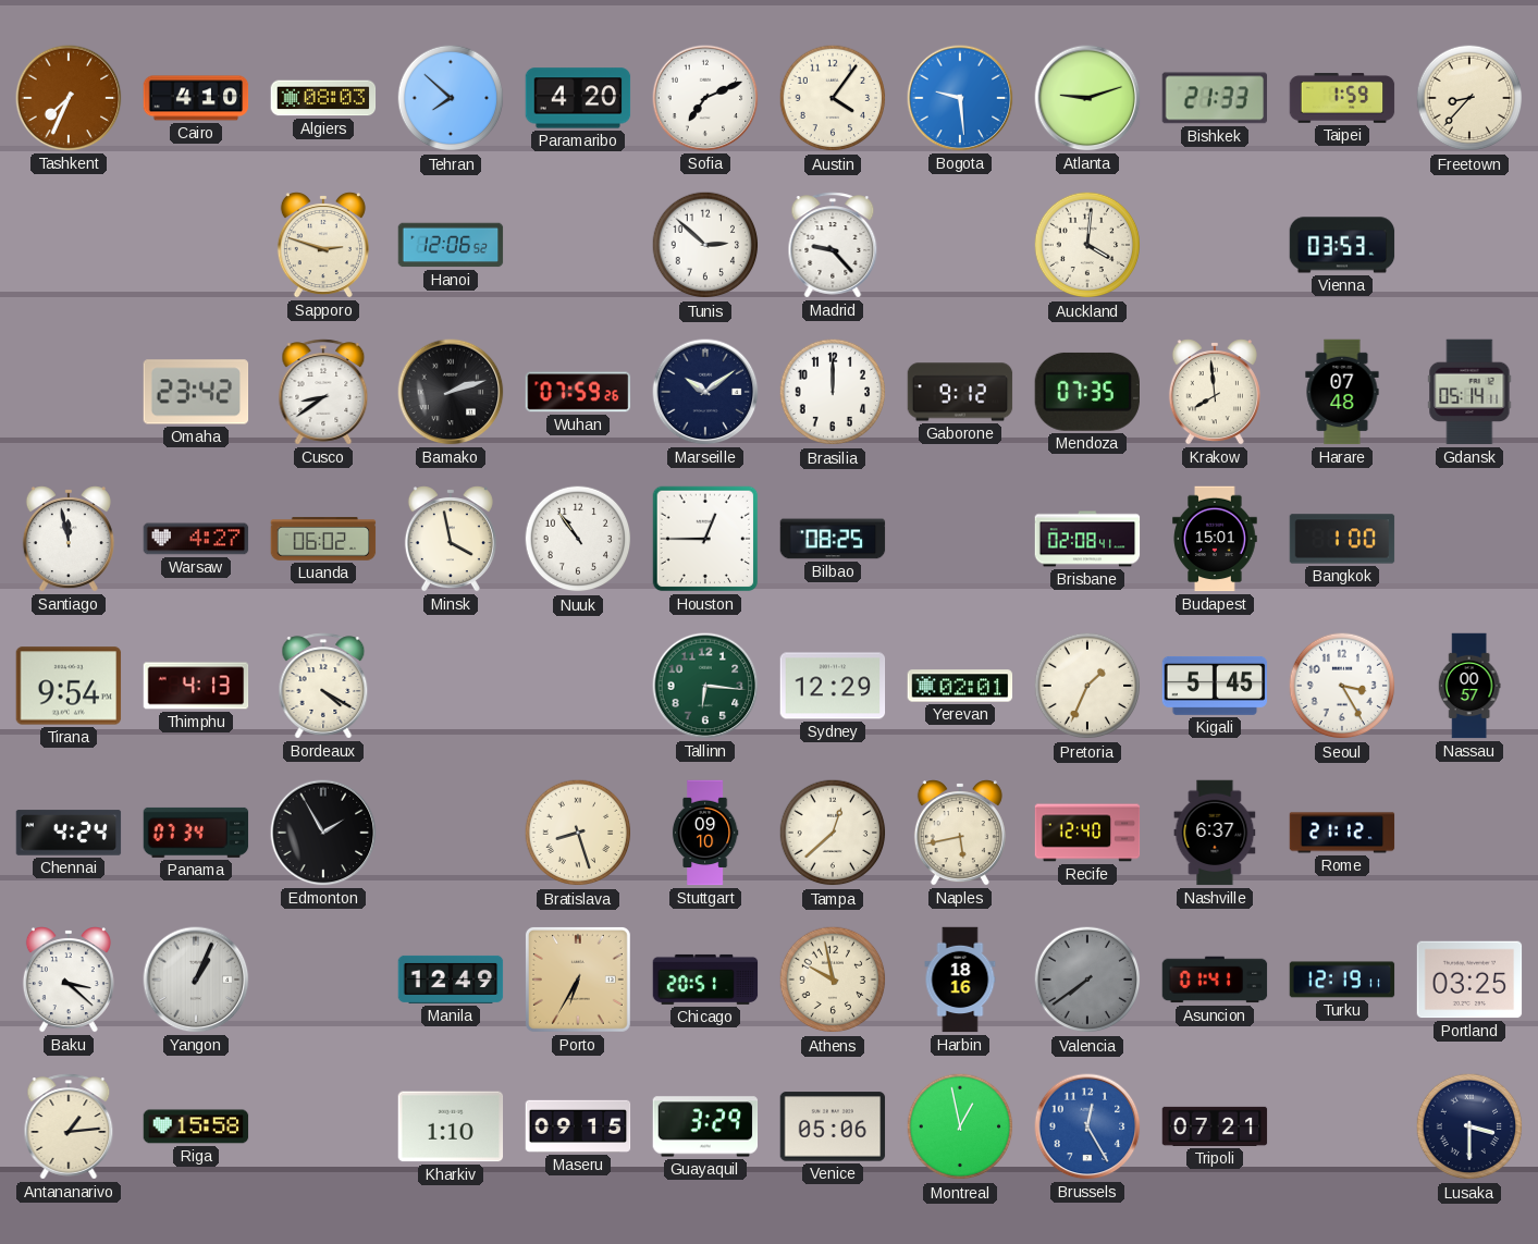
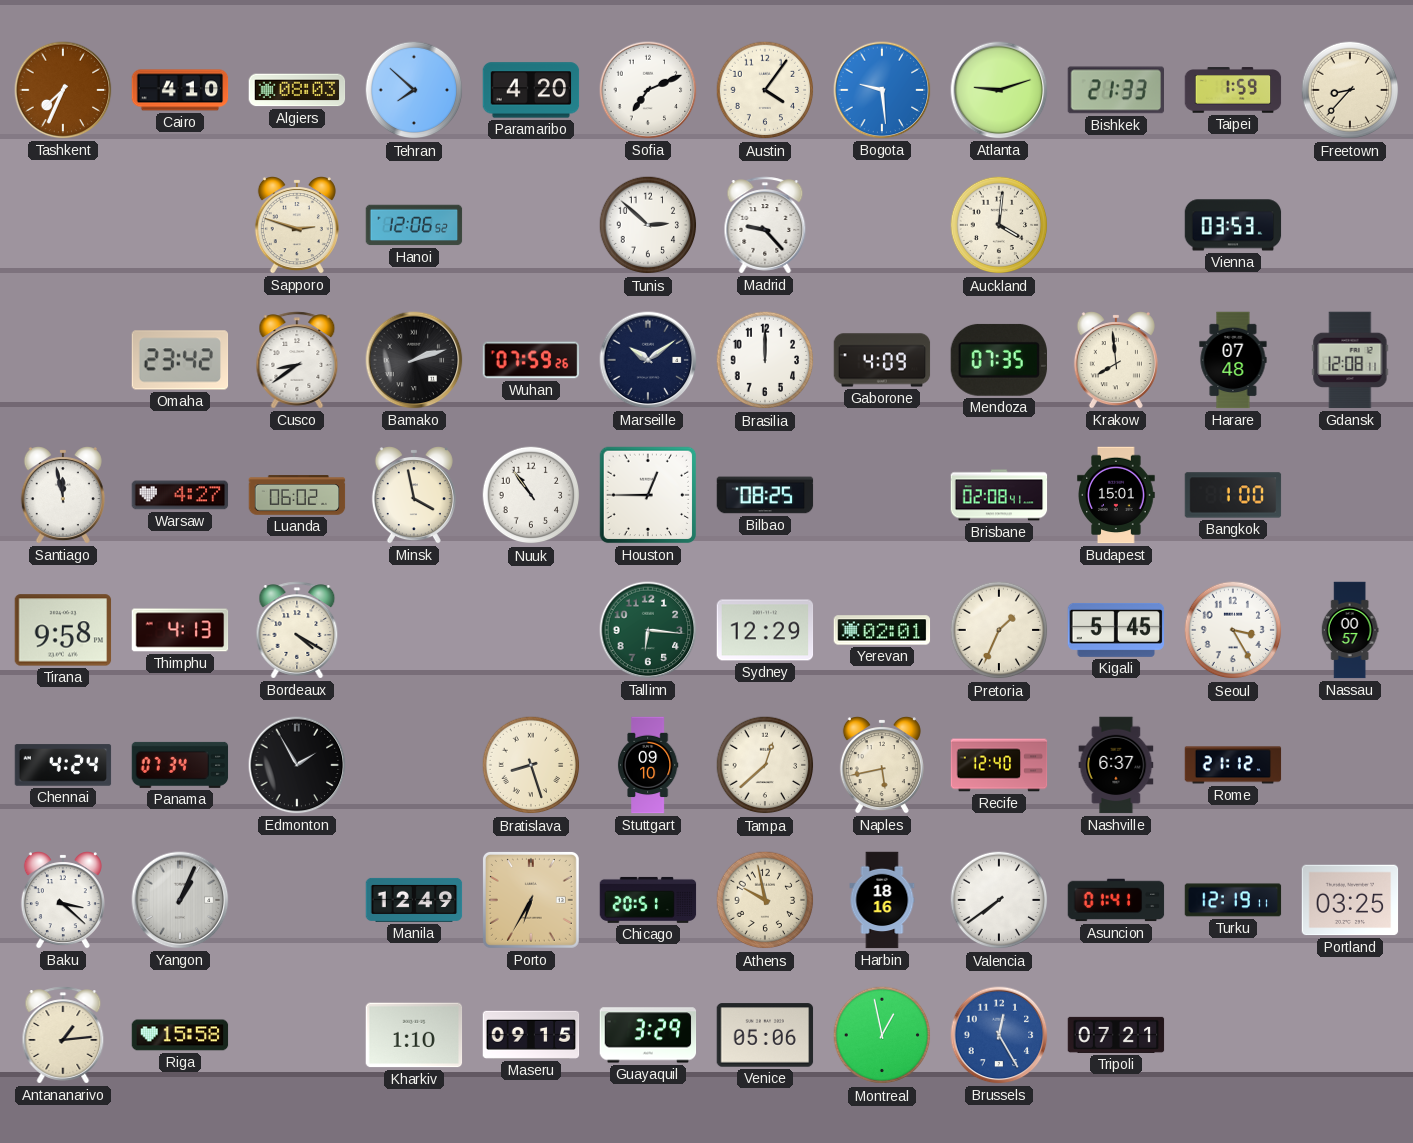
Gaborone: 9:12 -> 4:09
Gdansk: 05:14 -> 12:08
Tirana: 9:54 -> 9:58
Valencia dial: grey -> white
Lusaka: 3:30 -> none
